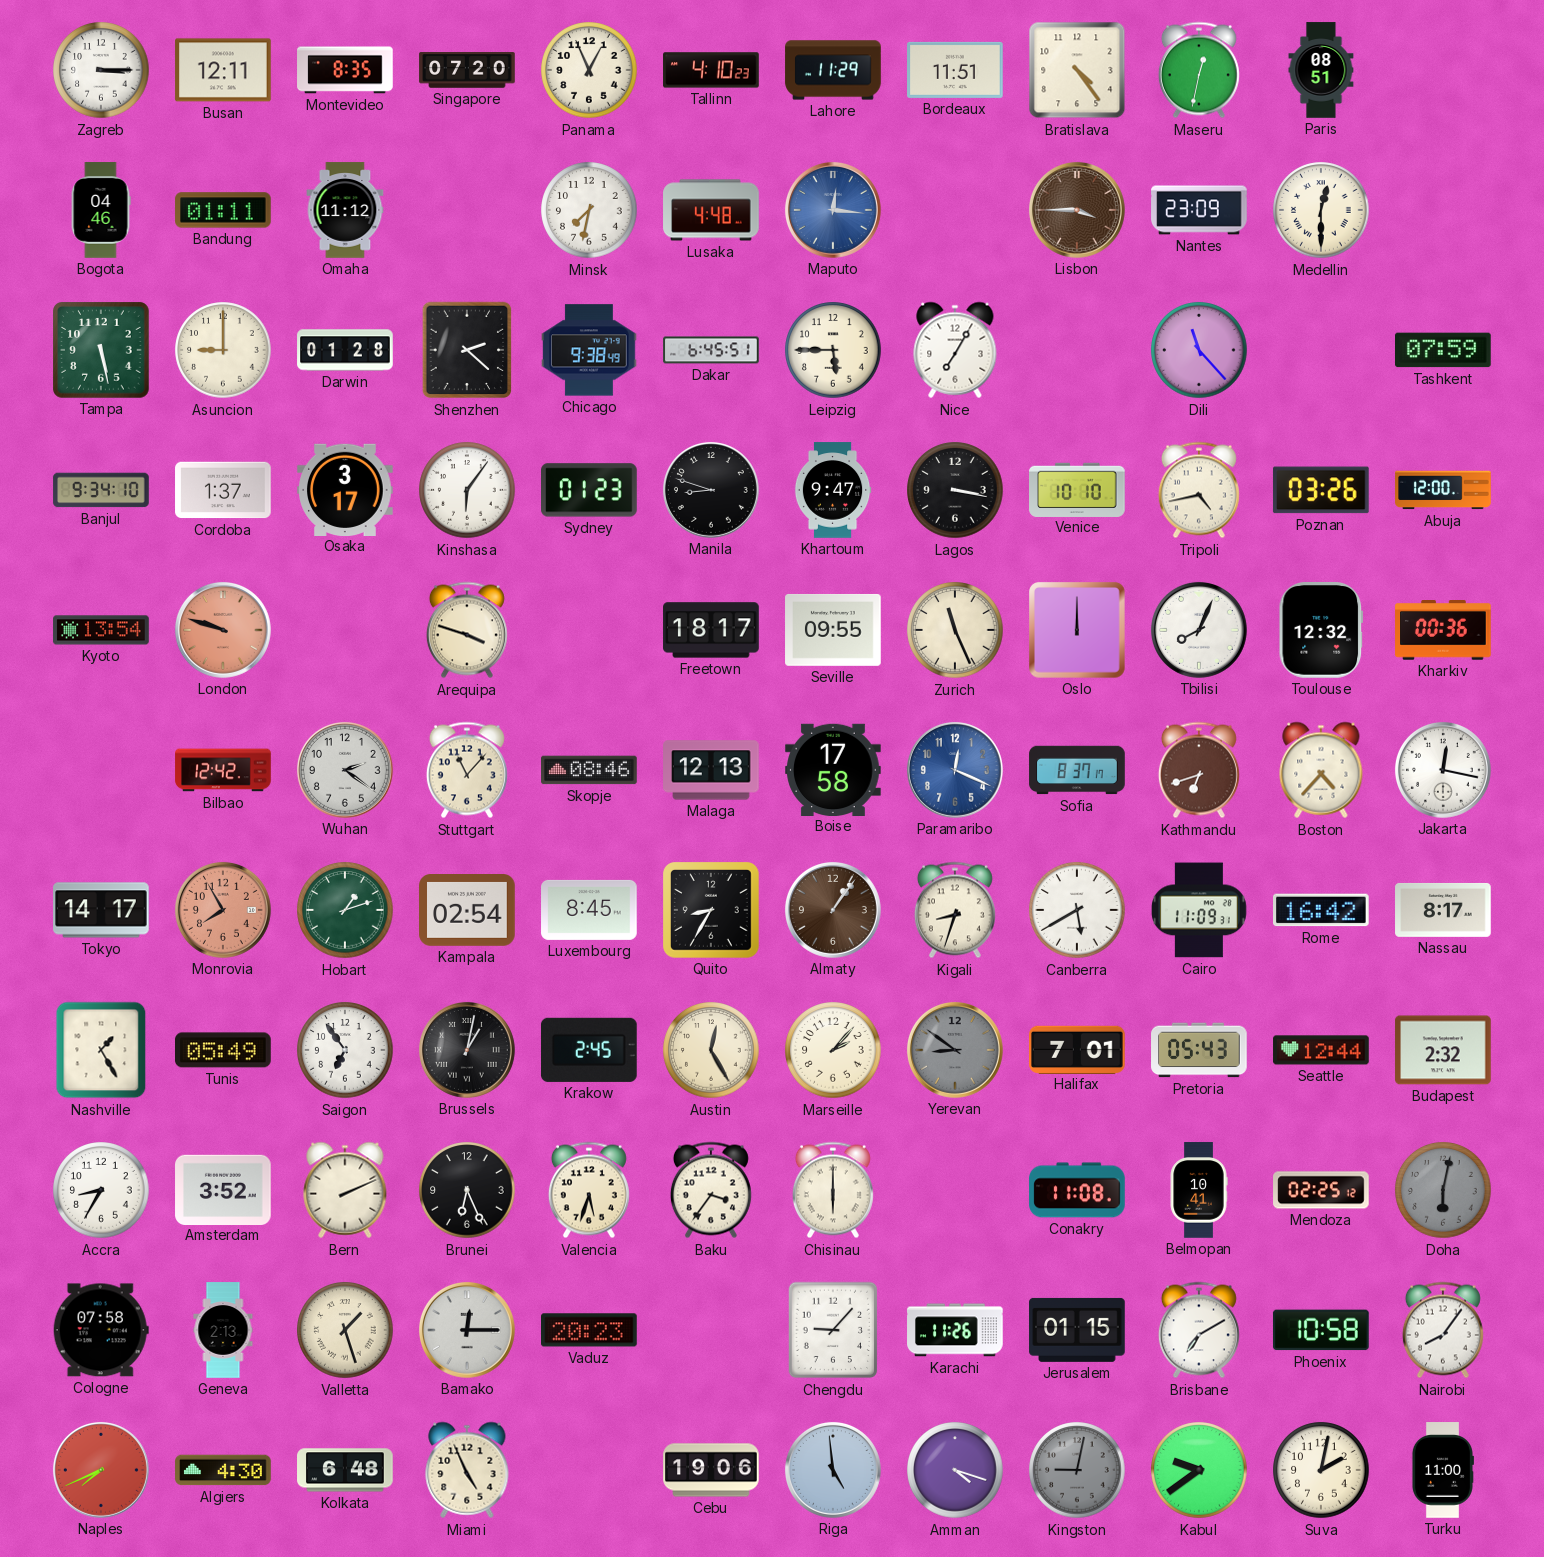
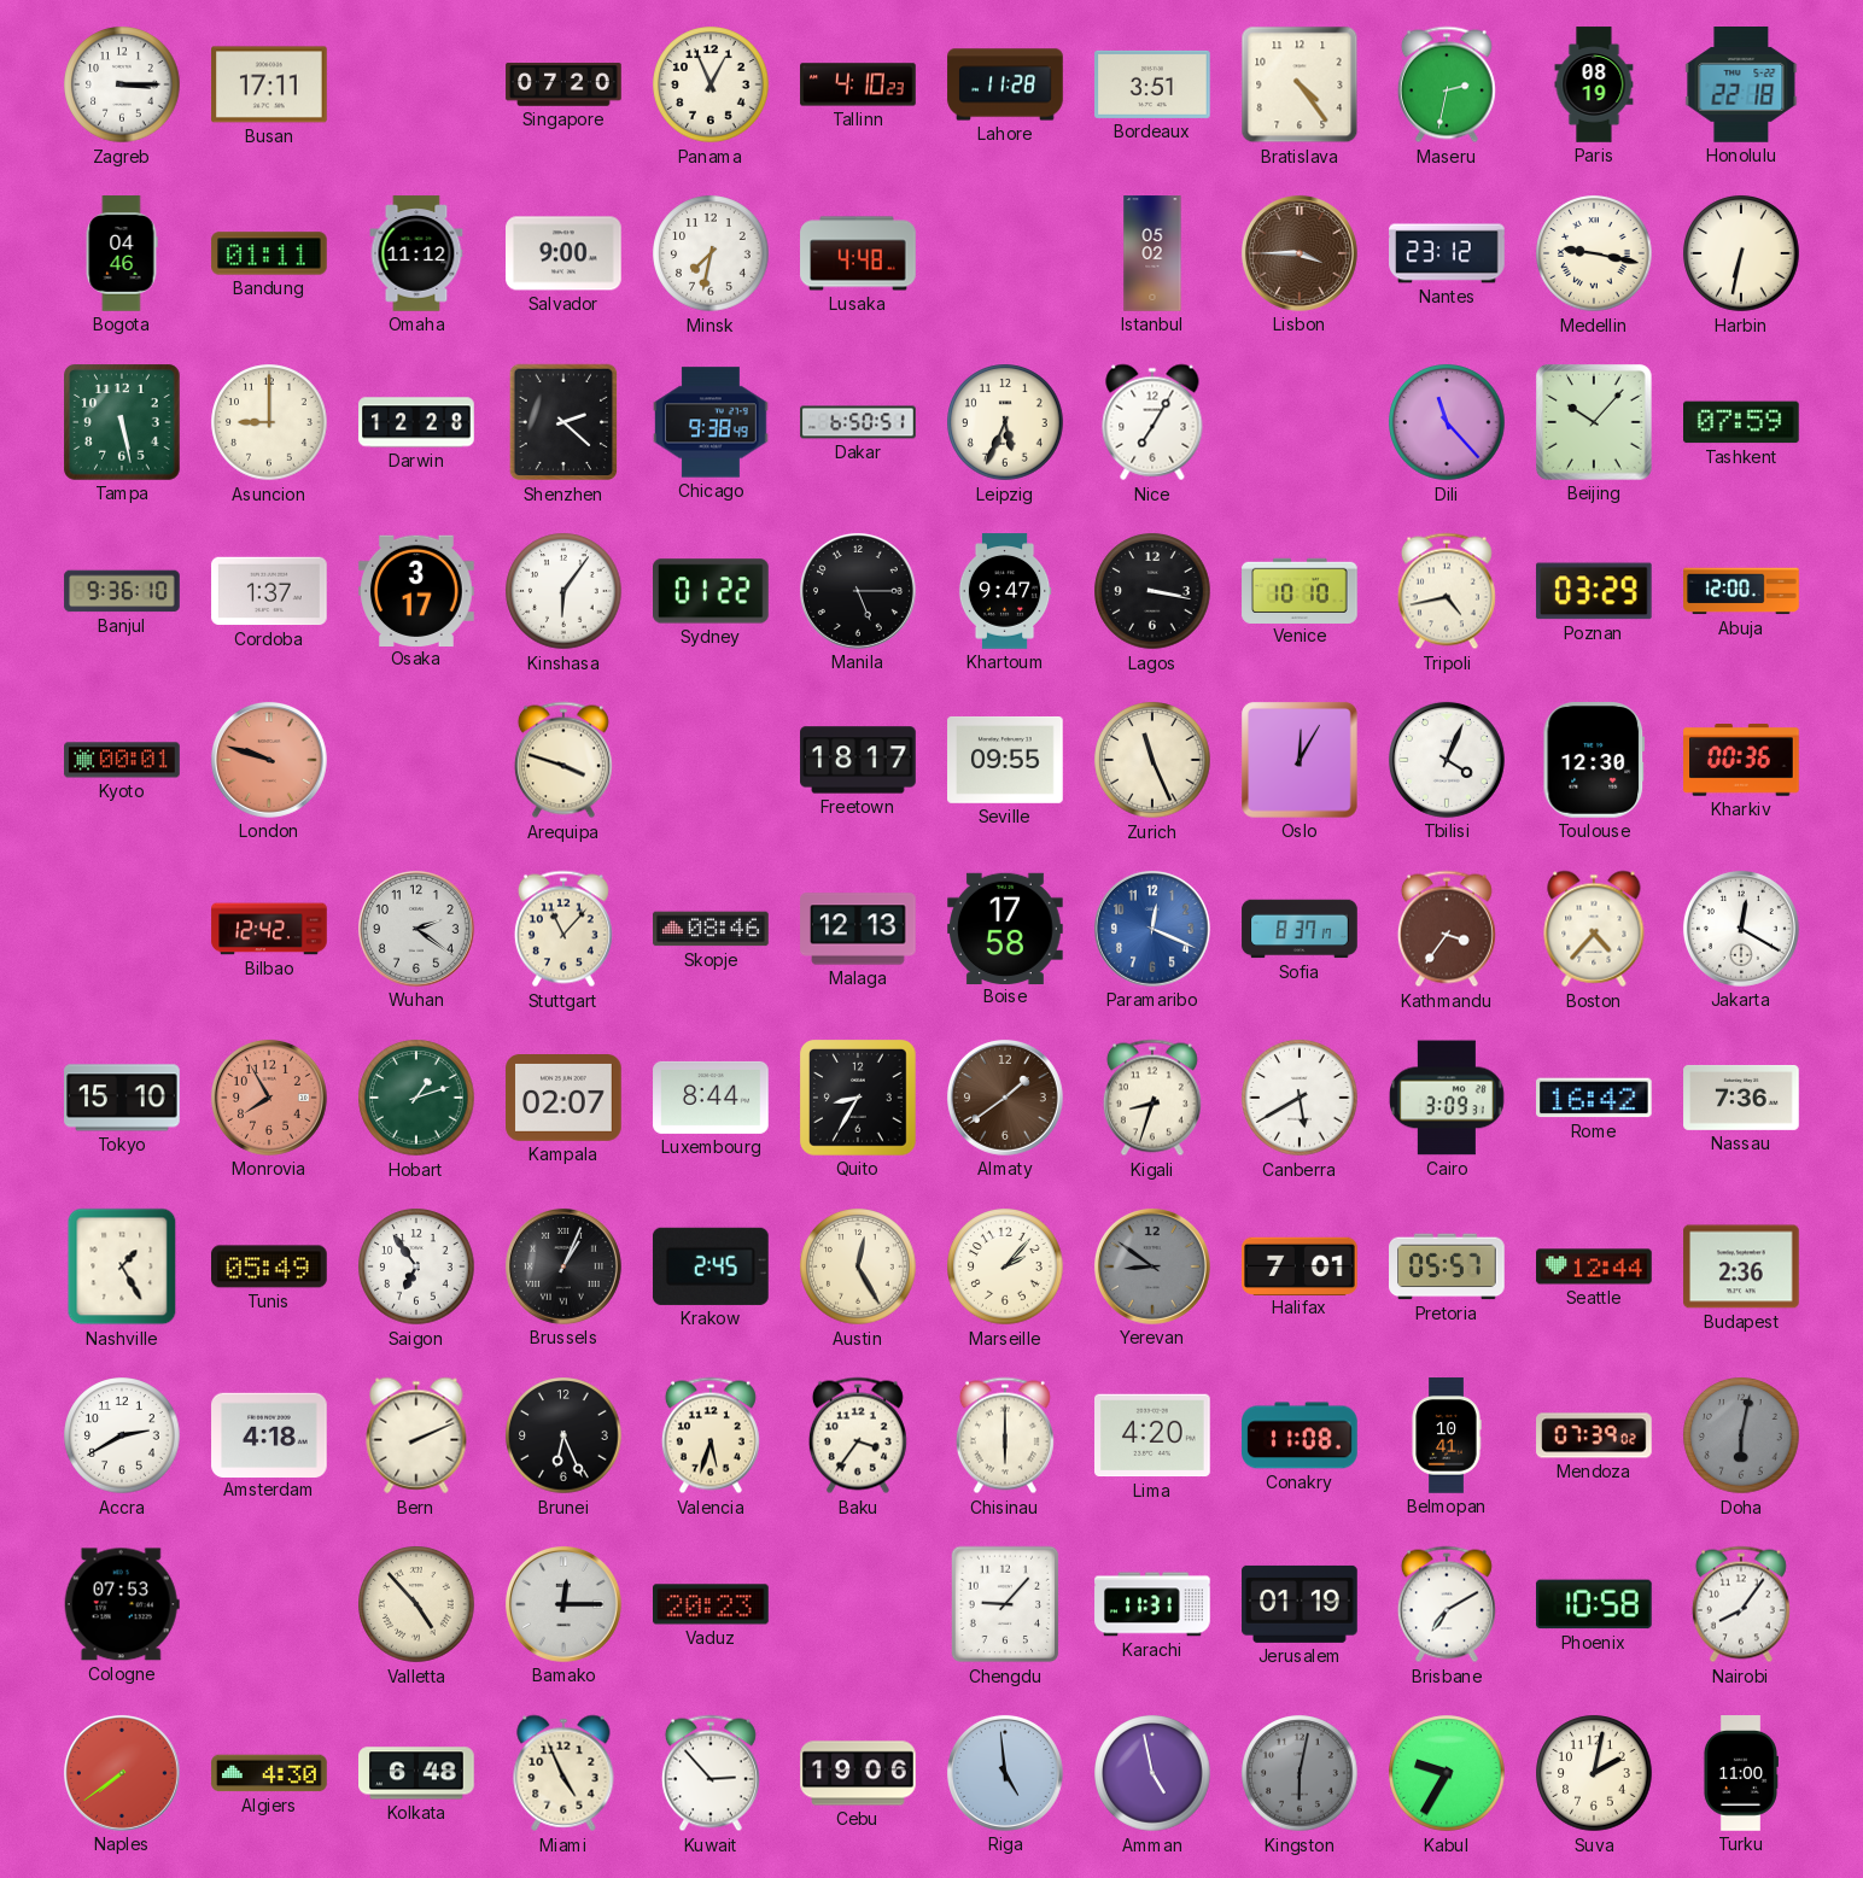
Busan: 12:11 -> 17:11
Montevideo: 8:35 -> none
Lahore: 11:29 -> 11:28
Bordeaux: 11:51 -> 3:51
Maseru: 12:32 -> 2:32
Paris: 08:51 -> 08:19
Honolulu: none -> 22:18
Salvador: none -> 9:00
Maputo: 12:16 -> none
Istanbul: none -> 05:02
Nantes: 23:09 -> 23:12
Medellin: 12:30 -> 9:17
Harbin: none -> 6:32
Darwin: 01:28 -> 12:28
Dakar: 6:45 -> 6:50
Leipzig: 5:45 -> 5:34
Beijing: none -> 10:07
Banjul: 9:34 -> 9:36
Sydney: 01:23 -> 01:22
Manila: 8:48 -> 5:15
Poznan: 03:26 -> 03:29
Kyoto: 13:54 -> 00:01
Oslo: 12:00 -> 12:05
Tbilisi: 8:04 -> 4:04
Toulouse: 12:32 -> 12:30
Kathmandu: 6:42 -> 3:36
Jakarta: 12:17 -> 12:20
Tokyo: 14:17 -> 15:10
Kampala: 02:54 -> 02:07
Luxembourg: 8:45 -> 8:44
Almaty: 1:06 -> 1:39
Cairo: 11:09 -> 3:09
Nassau: 8:17 -> 7:36
Brussels: 1:02 -> 1:04
Pretoria: 05:43 -> 05:57
Budapest: 2:32 -> 2:36
Accra: 8:35 -> 2:40
Amsterdam: 3:52 -> 4:18
Lima: none -> 4:20
Mendoza: 02:25 -> 07:39
Cologne: 07:58 -> 07:53
Geneva: 2:13 -> none
Valletta: 1:27 -> 4:53
Karachi: 11:26 -> 11:31
Jerusalem: 01:15 -> 01:19
Naples: 7:41 -> 7:39
Kuwait: none -> 2:53
Amman: 4:18 -> 4:58
Kingston: 9:02 -> 6:02
Kabul: 9:39 -> 9:35
